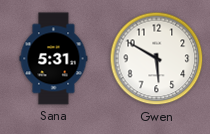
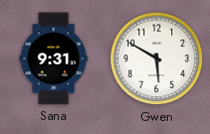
Sana: 5:31 -> 9:31
